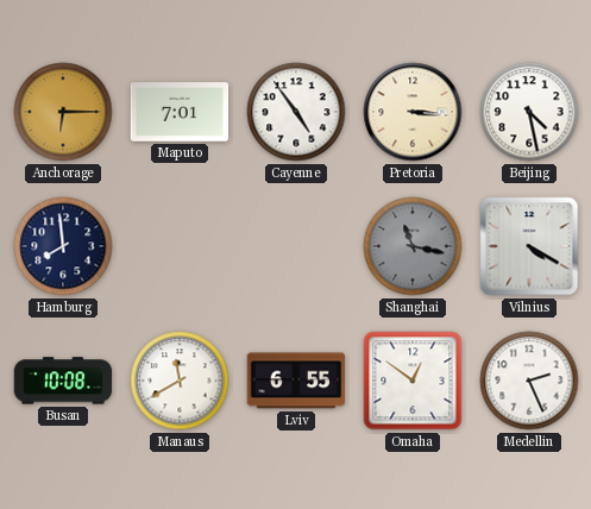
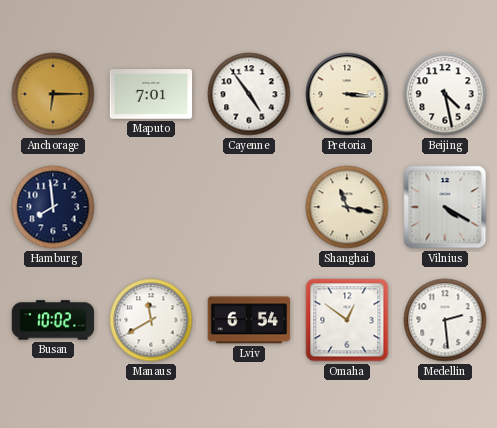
Shanghai dial: grey -> cream
Busan: 10:08 -> 10:02
Lviv: 6:55 -> 6:54
Medellin: 2:26 -> 2:29
